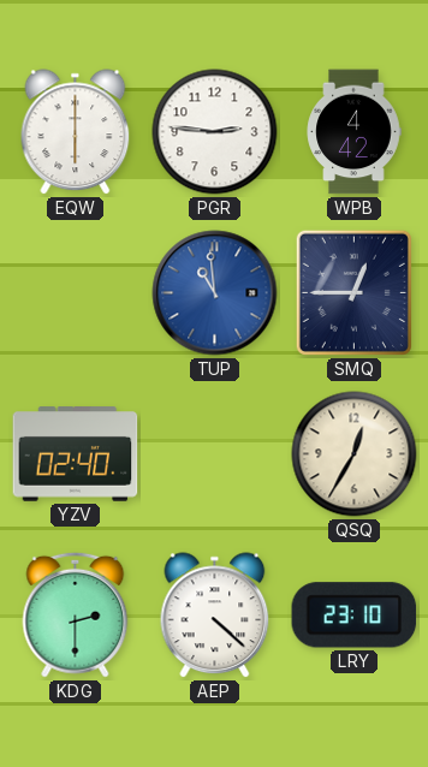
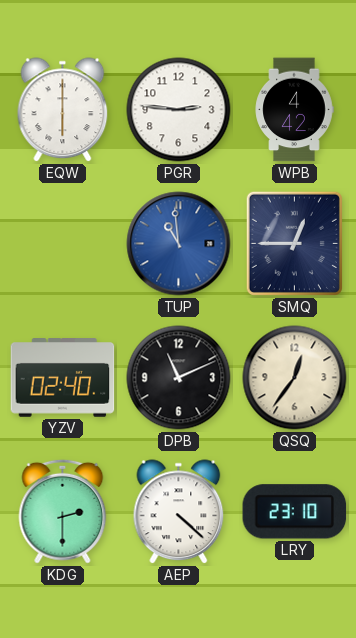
DPB: none -> 11:11
QSQ: 12:35 -> 12:36
